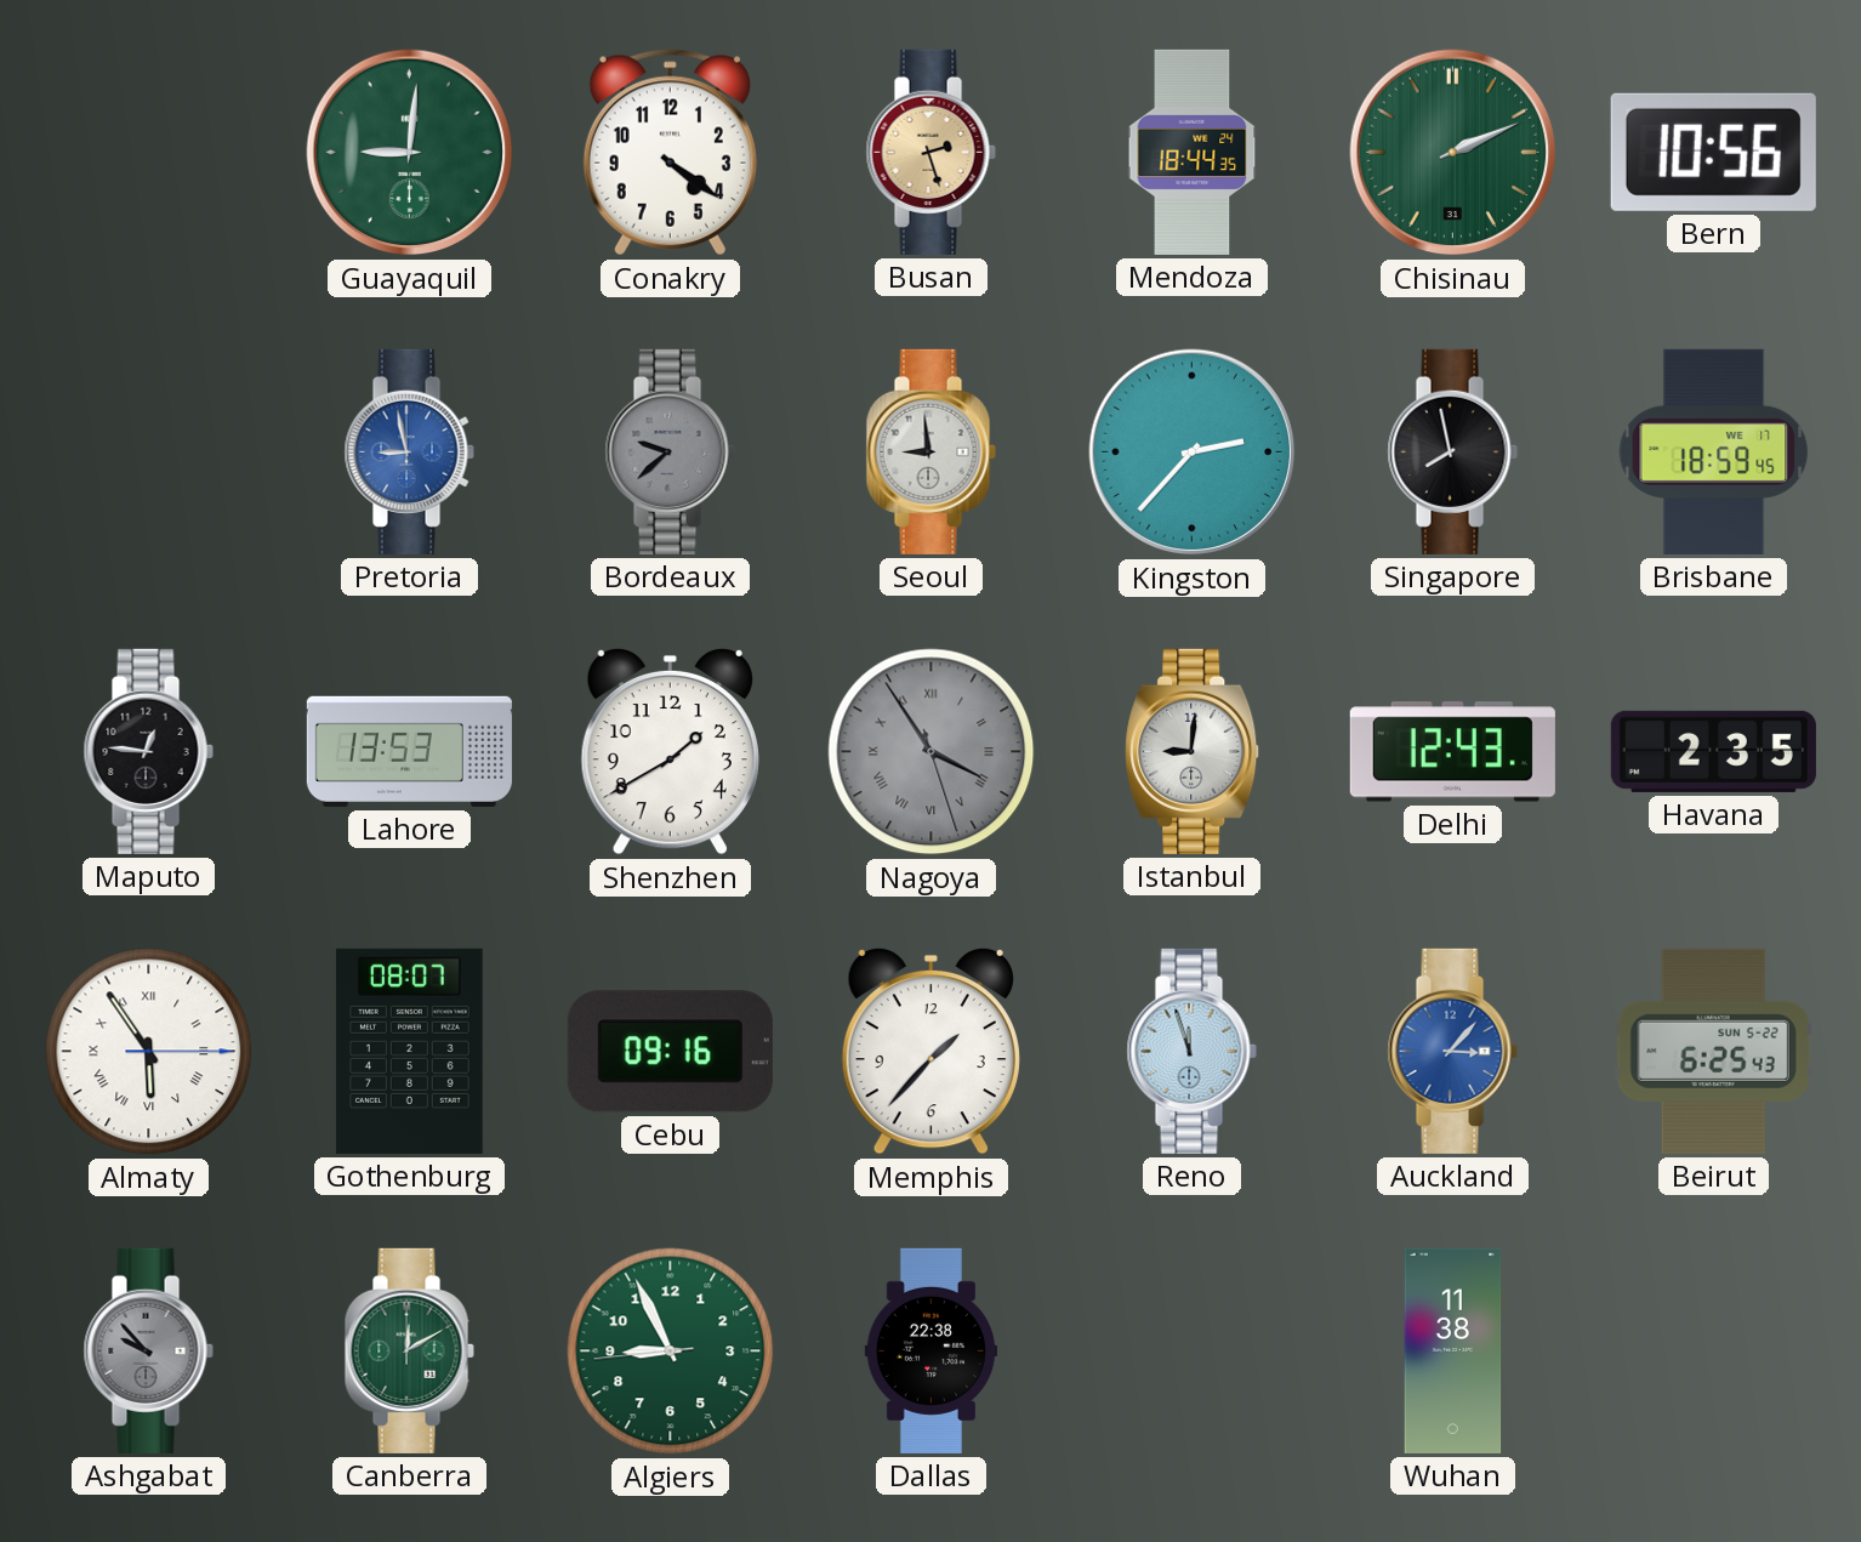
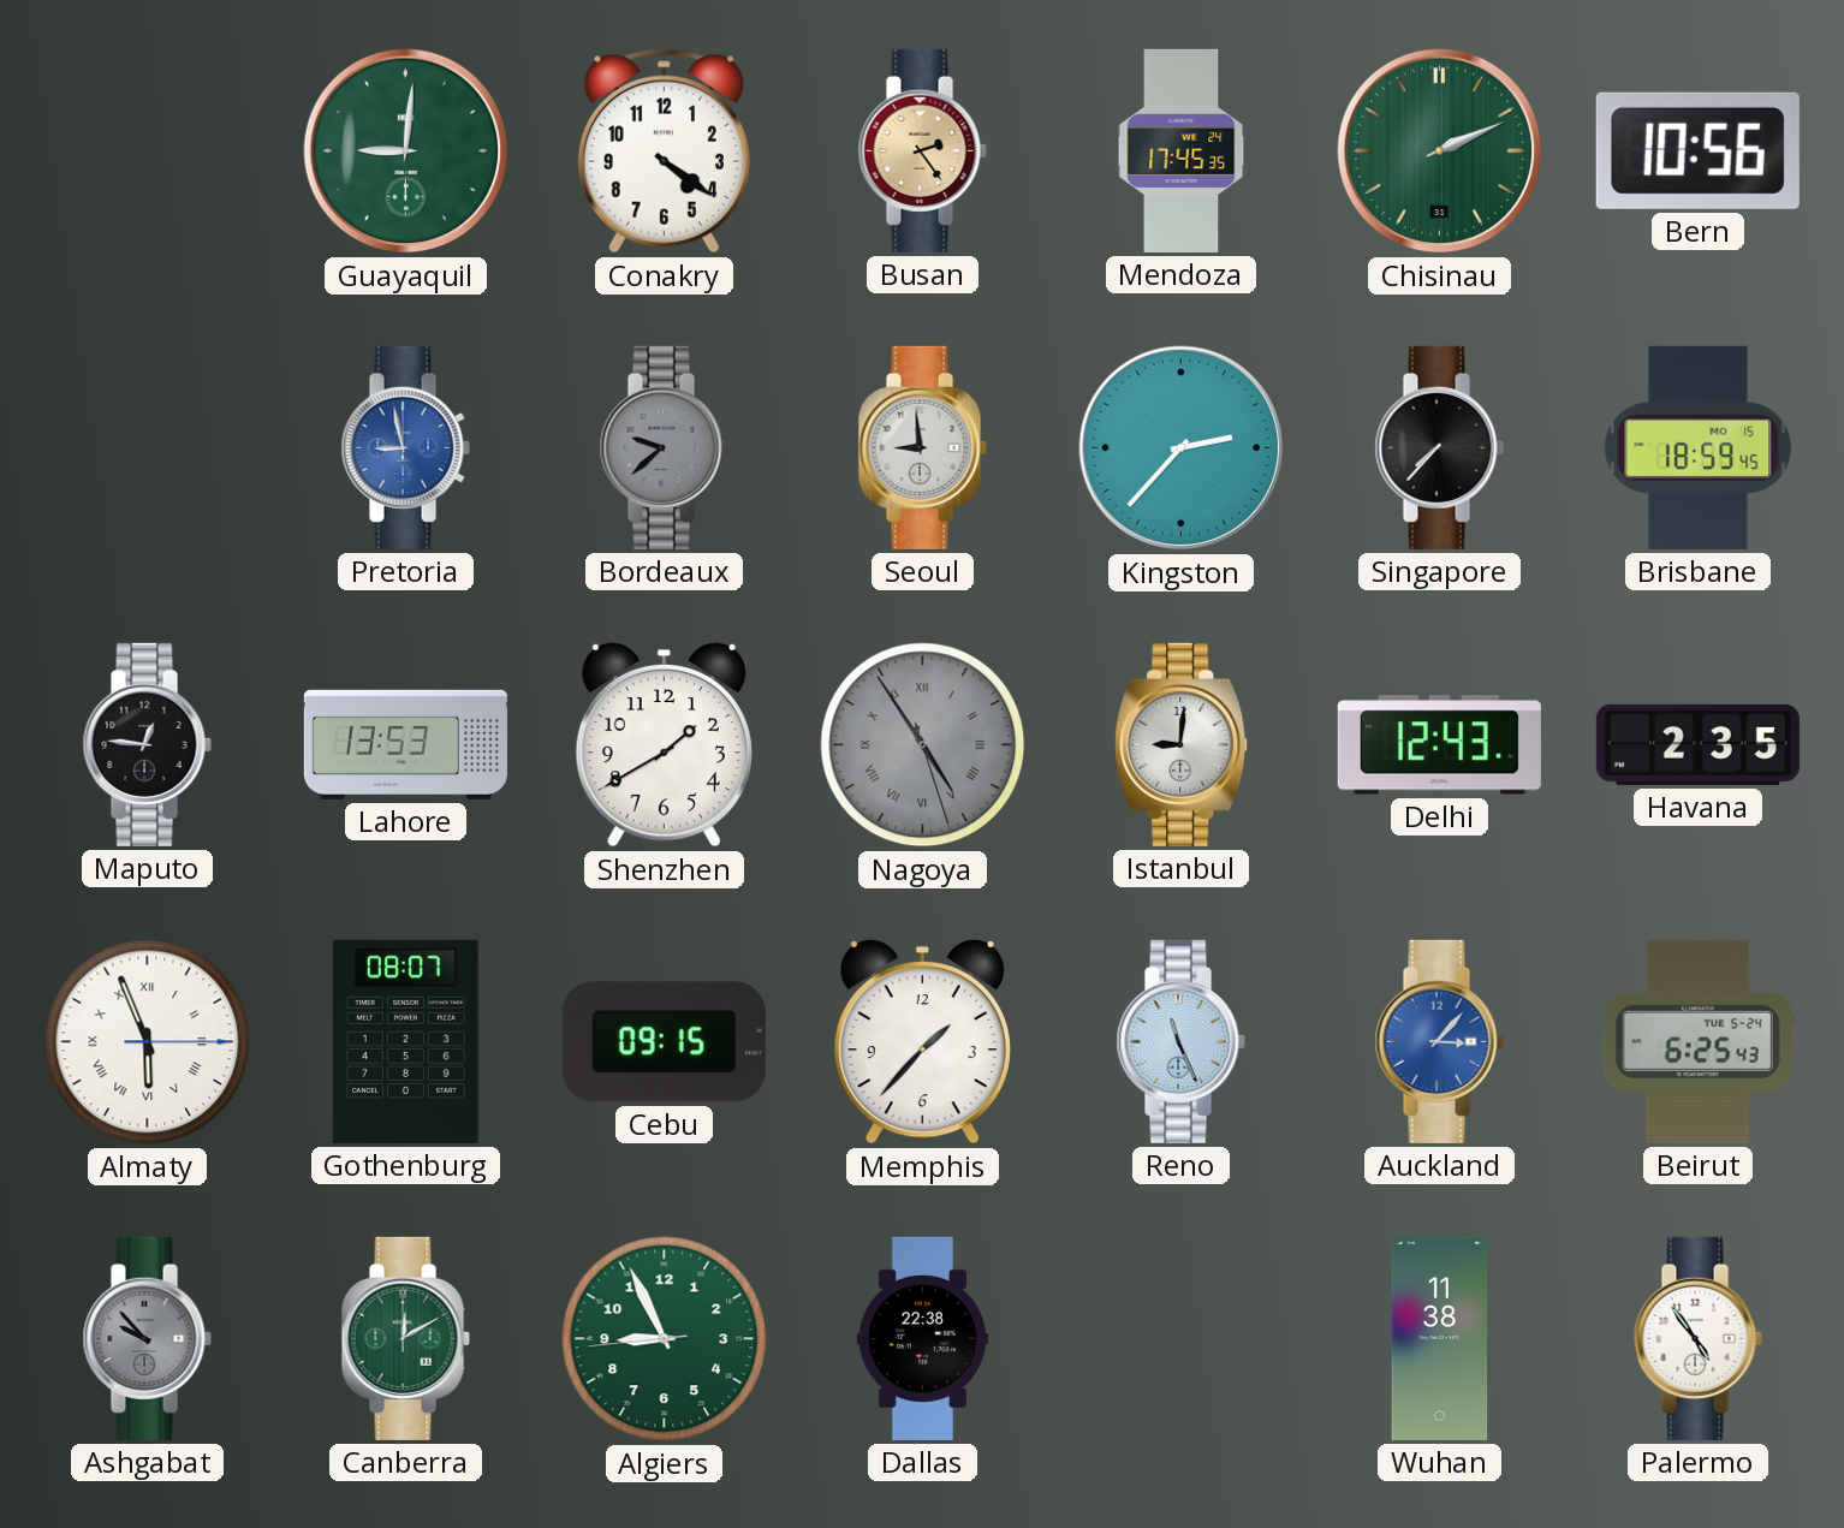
Busan: 2:27 -> 2:24
Mendoza: 18:44 -> 17:45
Singapore: 7:58 -> 7:37
Brisbane date: WE 17 -> MO 15
Nagoya: 3:54 -> 4:54
Almaty: 5:54 -> 5:56
Cebu: 09:16 -> 09:15
Reno: 11:57 -> 11:26
Beirut date: SUN 5-22 -> TUE 5-24
Palermo: none -> 4:54
